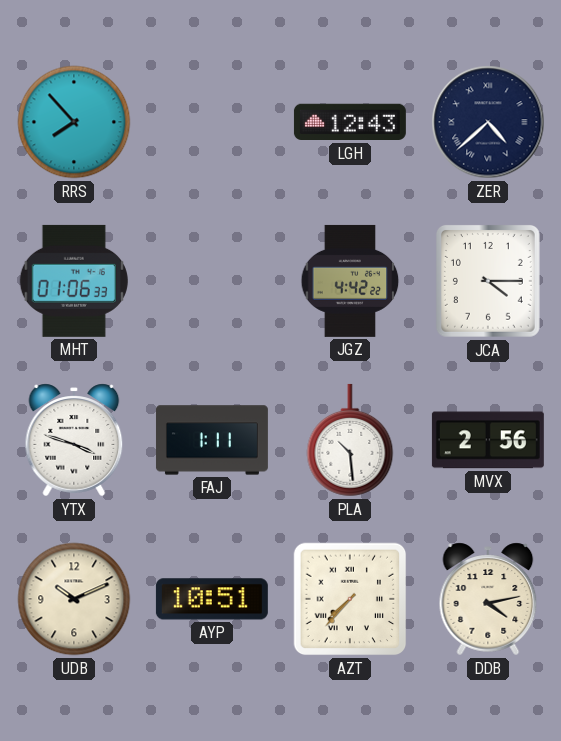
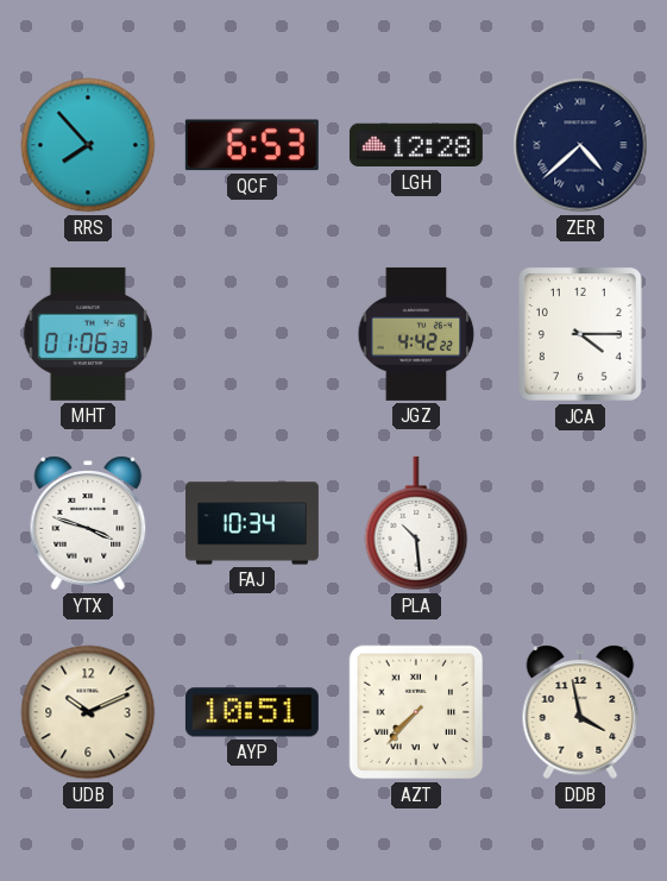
QCF: none -> 6:53
LGH: 12:43 -> 12:28
FAJ: 1:11 -> 10:34
MVX: 2:56 -> none
DDB: 4:13 -> 3:58
